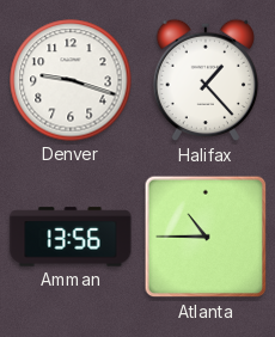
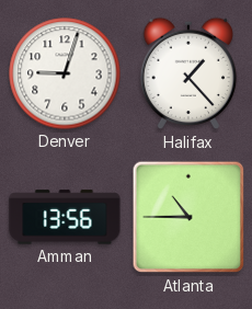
Denver: 9:18 -> 9:03
